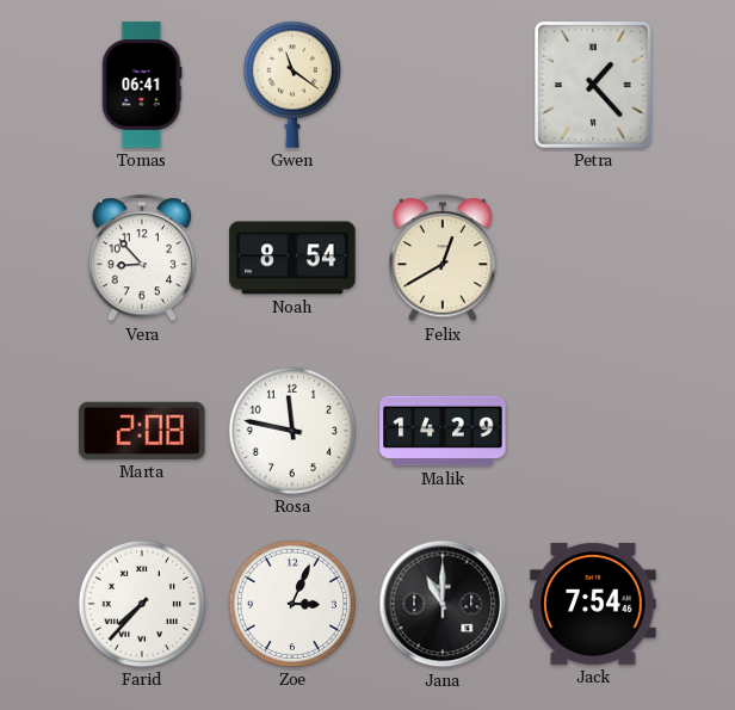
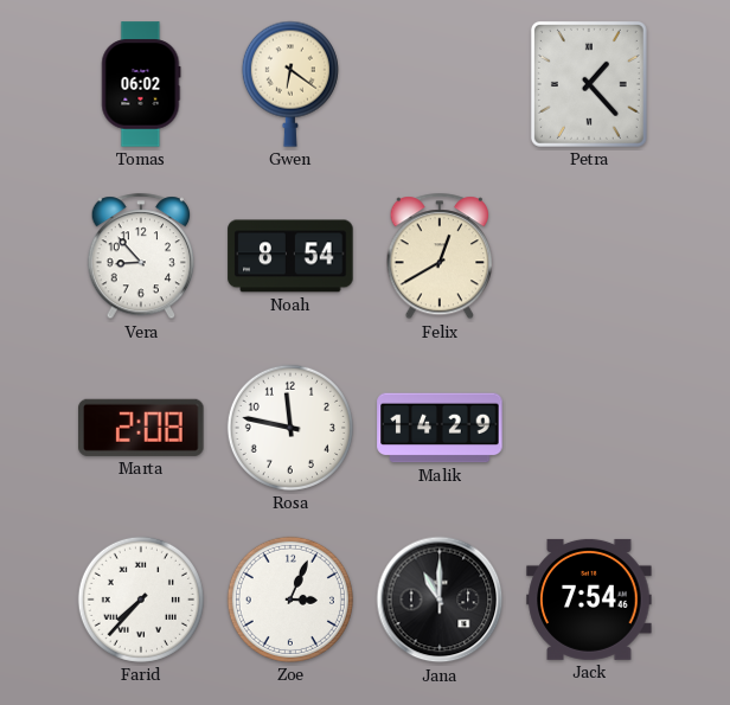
Tomas: 06:41 -> 06:02
Gwen: 11:21 -> 6:21
